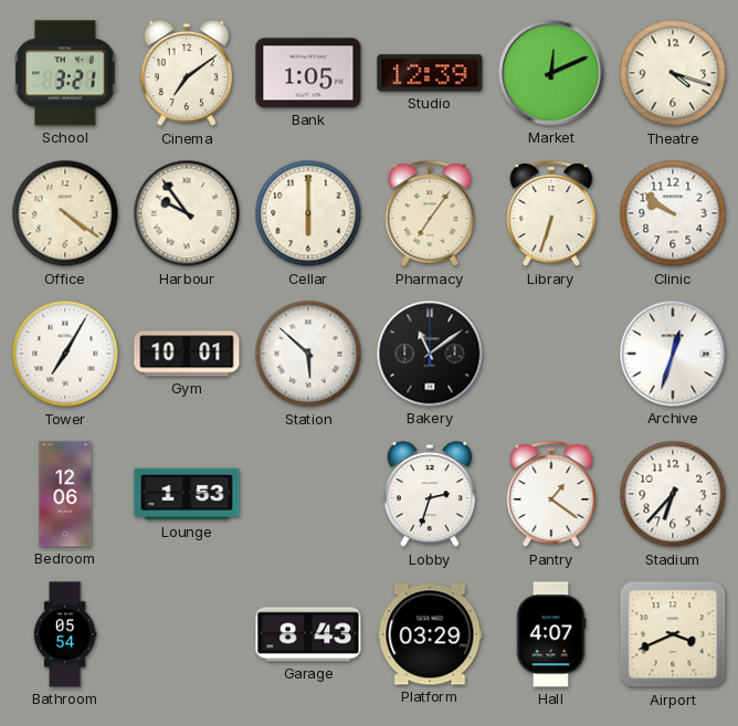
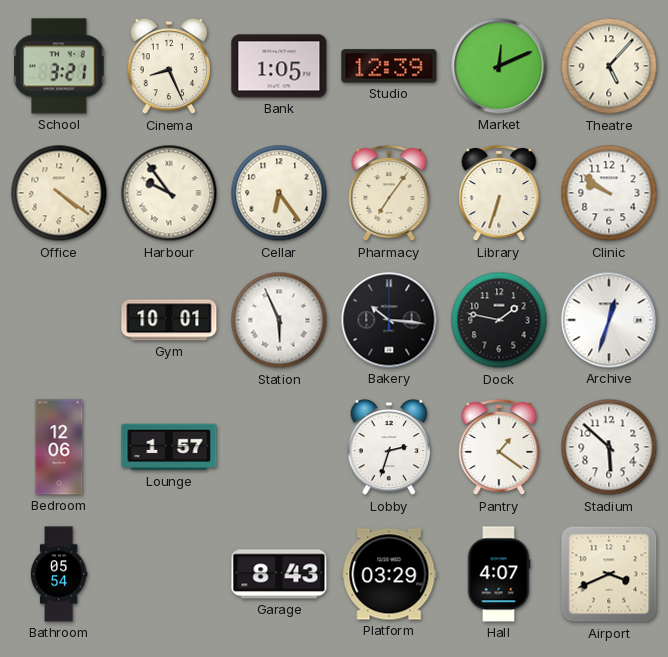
Cinema: 7:09 -> 8:26
Theatre: 4:18 -> 5:07
Cellar: 6:00 -> 6:24
Tower: 7:05 -> none
Station: 5:52 -> 5:56
Bakery: 11:09 -> 10:16
Dock: none -> 1:47
Lounge: 1:53 -> 1:57
Stadium: 6:37 -> 5:52
